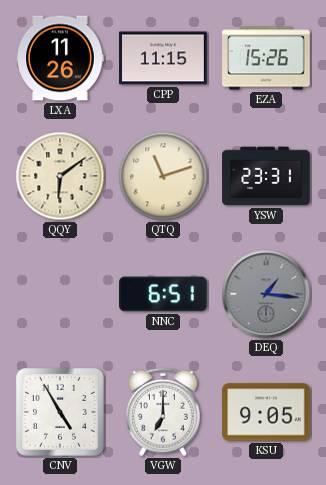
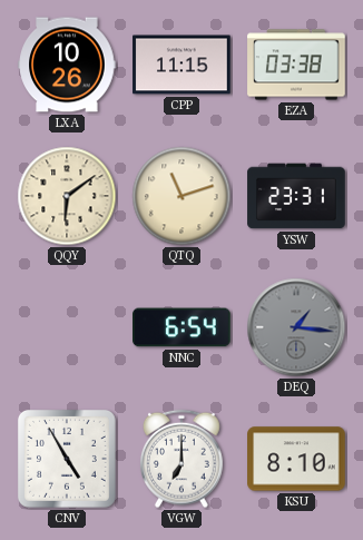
LXA: 11:26 -> 10:26
EZA: 15:26 -> 03:38
NNC: 6:51 -> 6:54
KSU: 9:05 -> 8:10
